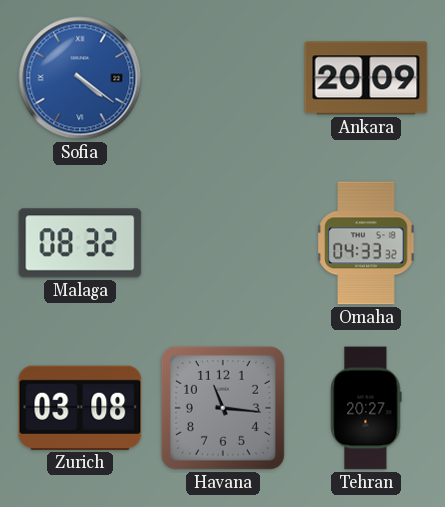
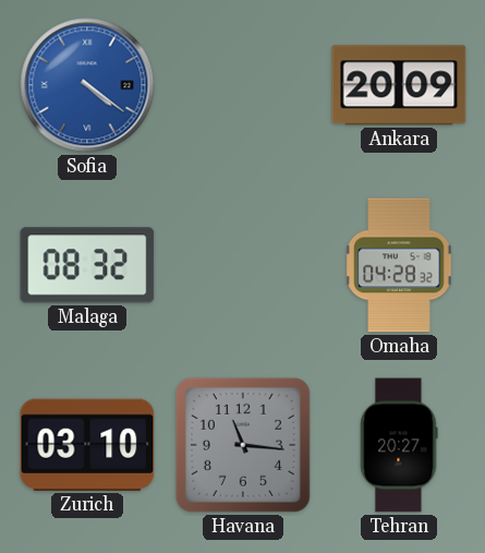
Omaha: 04:33 -> 04:28
Zurich: 03:08 -> 03:10
